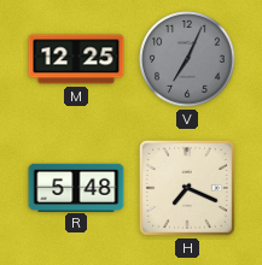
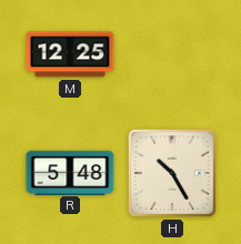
V: 7:04 -> none
H: 7:19 -> 10:25
